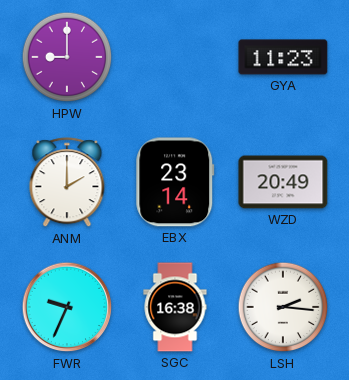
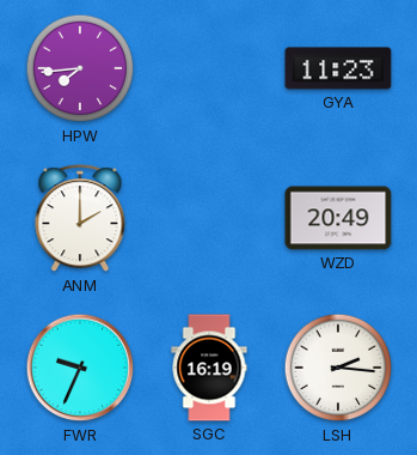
HPW: 9:00 -> 7:44
EBX: 23:14 -> none
SGC: 16:38 -> 16:19
